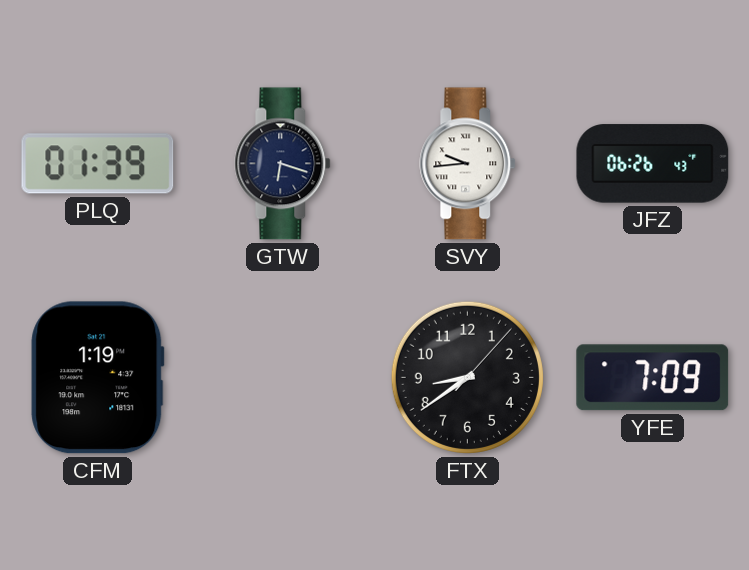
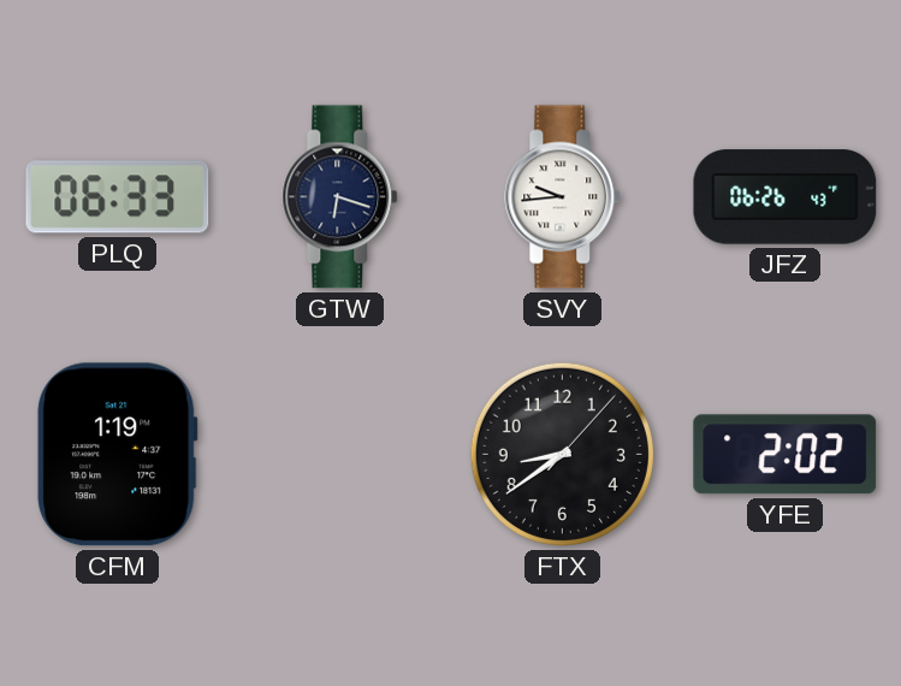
PLQ: 01:39 -> 06:33
YFE: 7:09 -> 2:02
